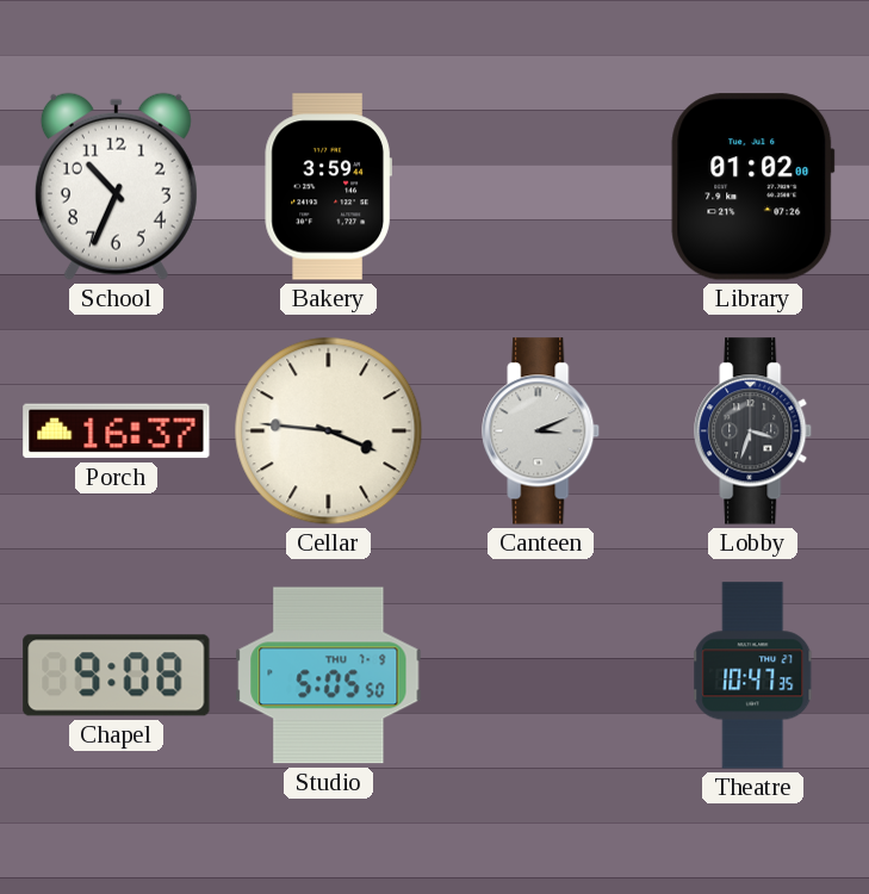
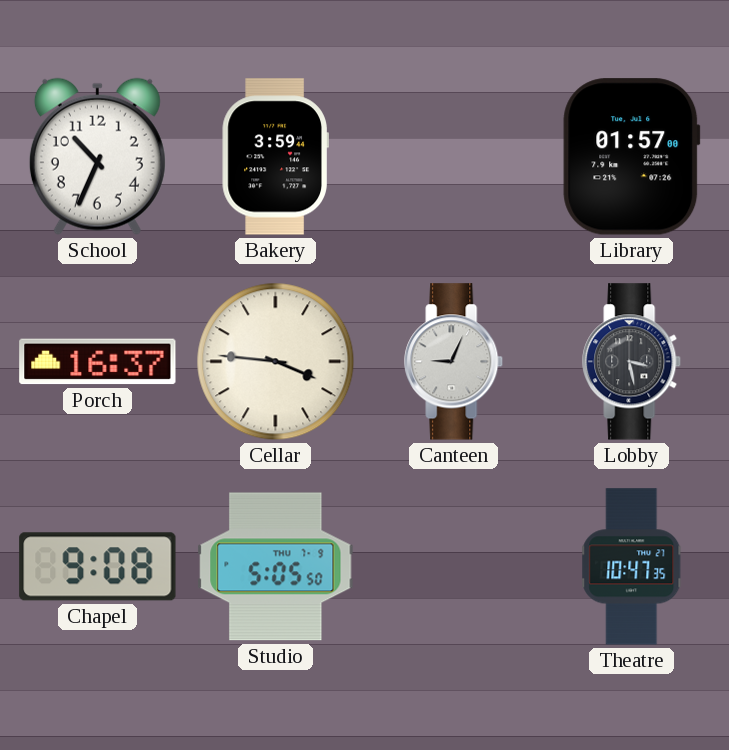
Library: 01:02 -> 01:57
Canteen: 3:11 -> 9:04
Lobby: 3:33 -> 3:28
